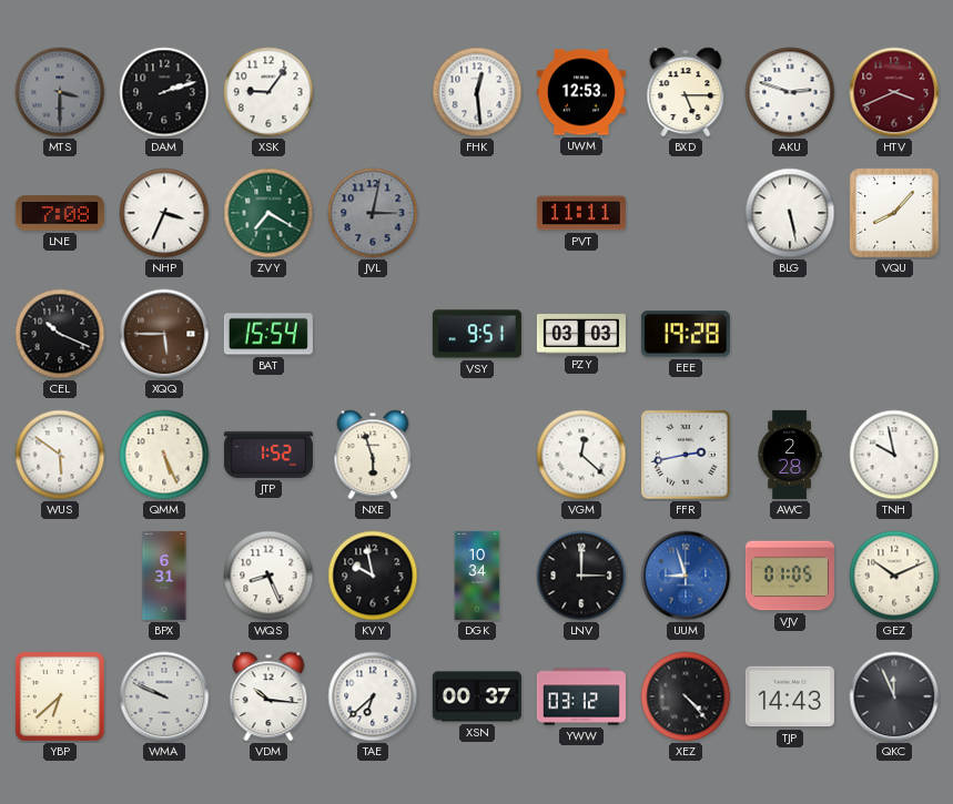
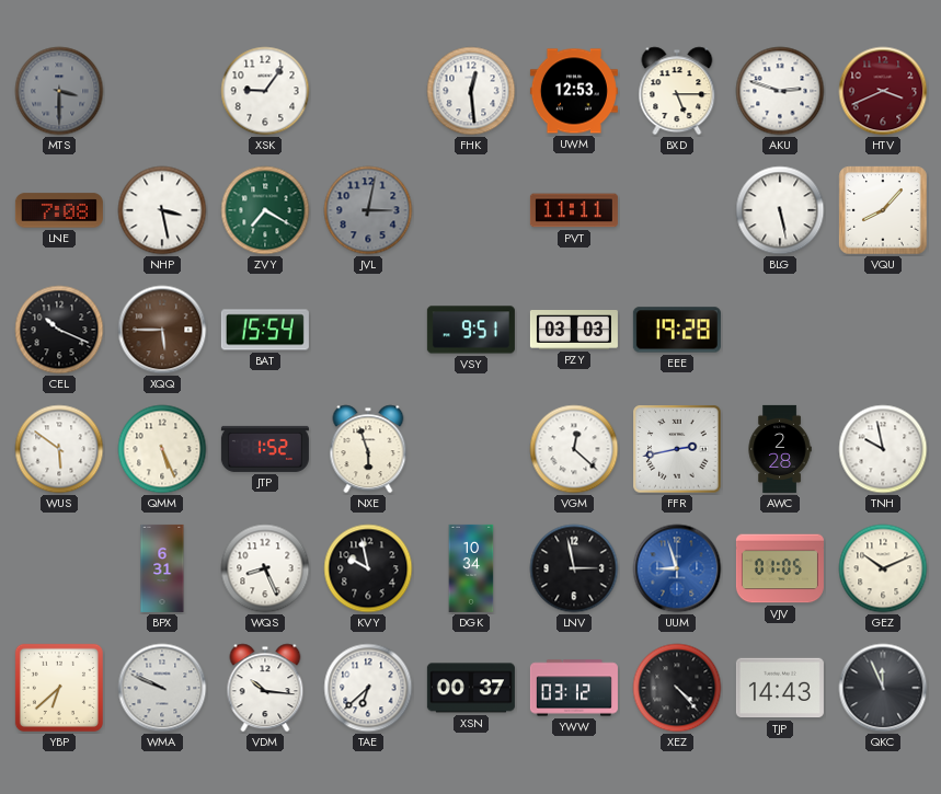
DAM: 2:12 -> none
NHP: 3:34 -> 3:28
LNV: 3:00 -> 2:58
